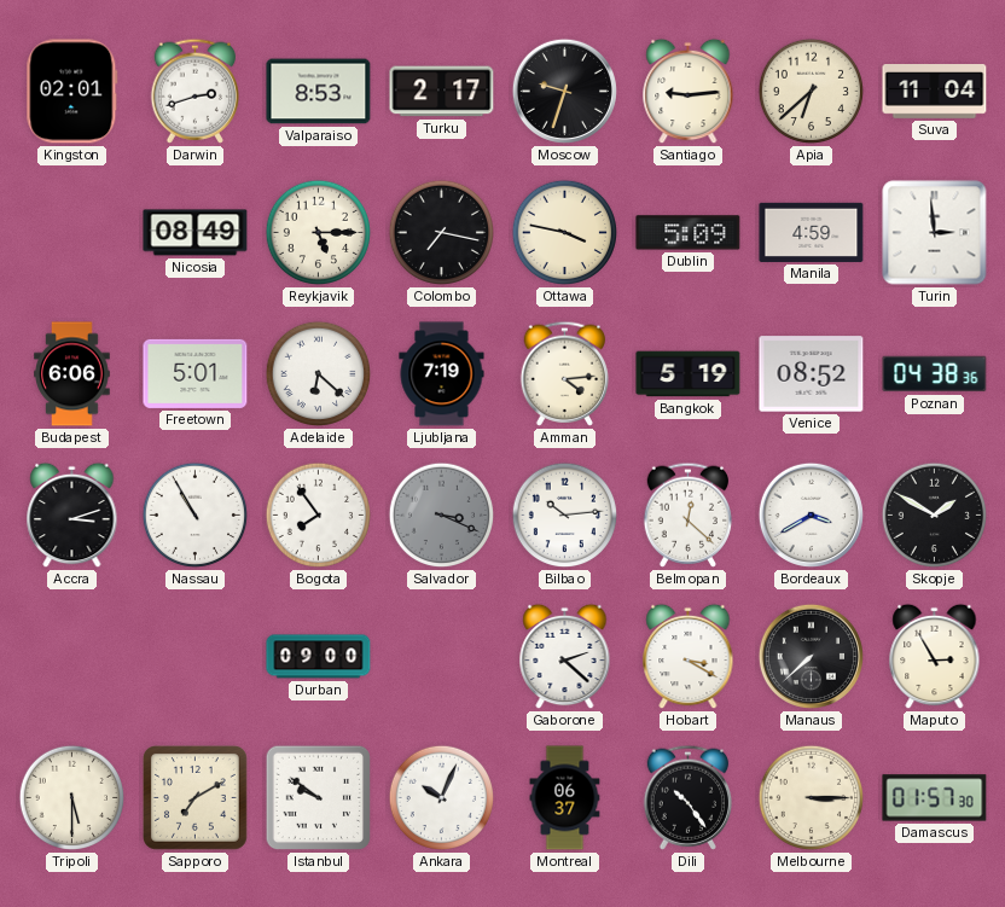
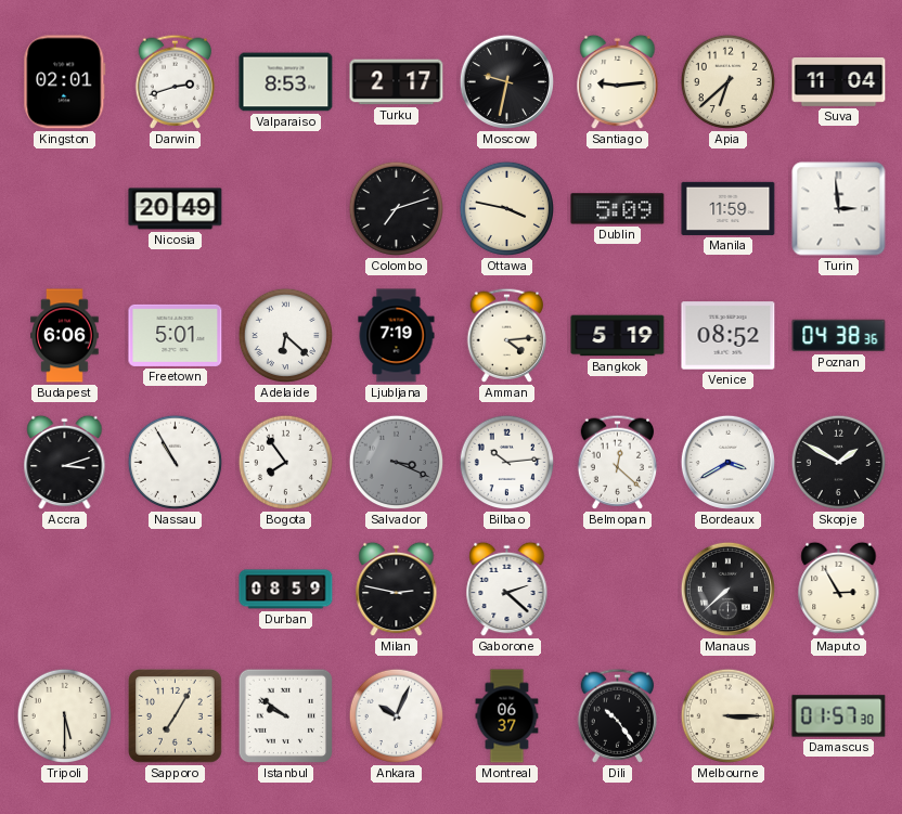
Moscow: 9:33 -> 9:32
Nicosia: 08:49 -> 20:49
Reykjavik: 5:15 -> none
Colombo: 7:17 -> 7:12
Manila: 4:59 -> 11:59
Durban: 09:00 -> 08:59
Milan: none -> 2:47
Hobart: 3:20 -> none
Sapporo: 7:10 -> 7:05
